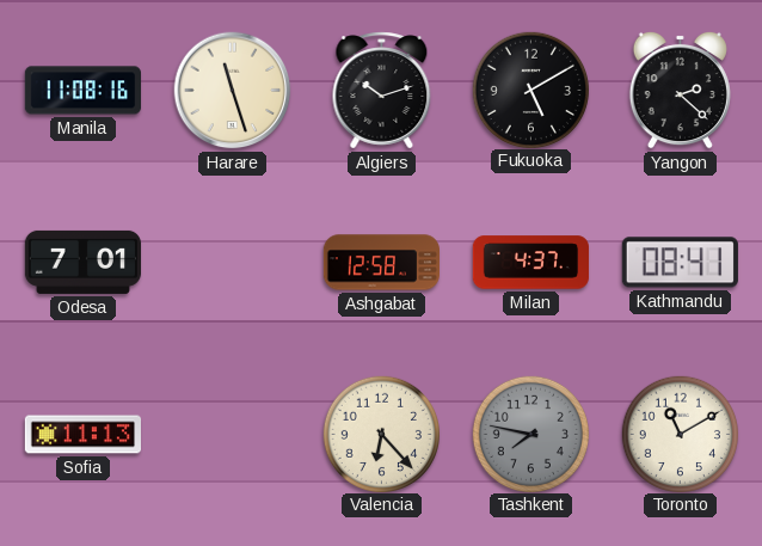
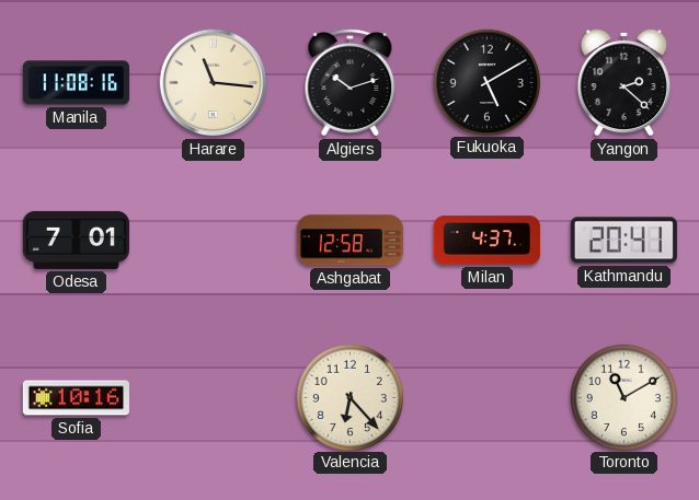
Harare: 11:27 -> 11:16
Kathmandu: 08:41 -> 20:41
Sofia: 11:13 -> 10:16
Tashkent: 7:47 -> none
